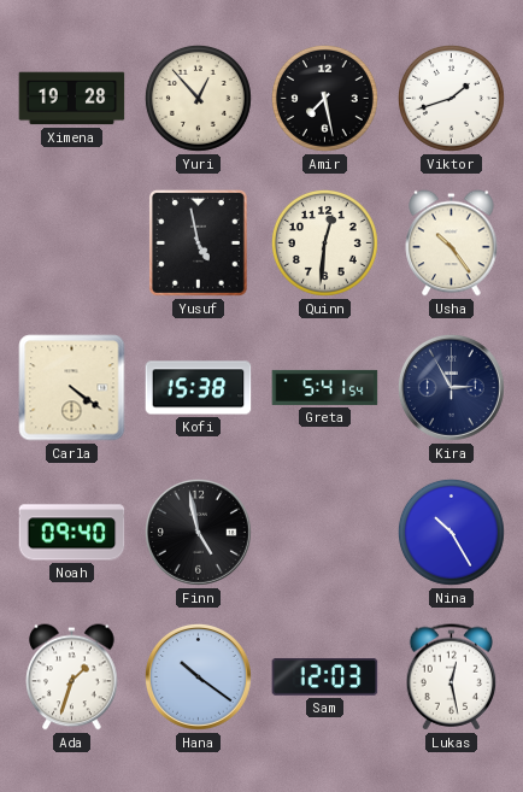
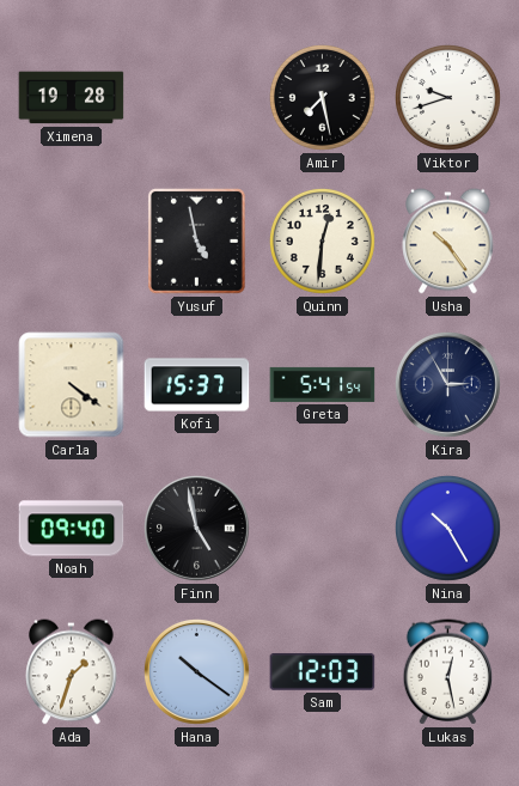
Yuri: 12:53 -> none
Viktor: 1:42 -> 9:42
Kofi: 15:38 -> 15:37
